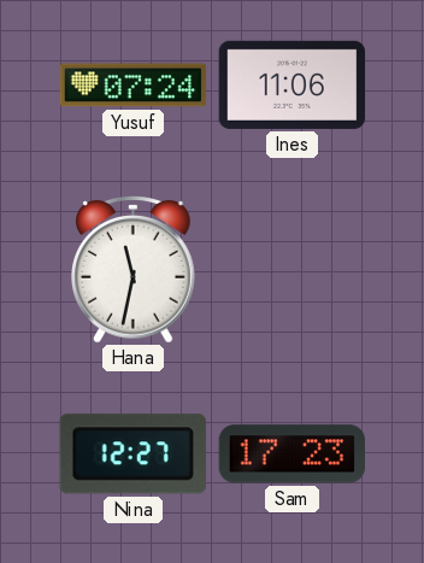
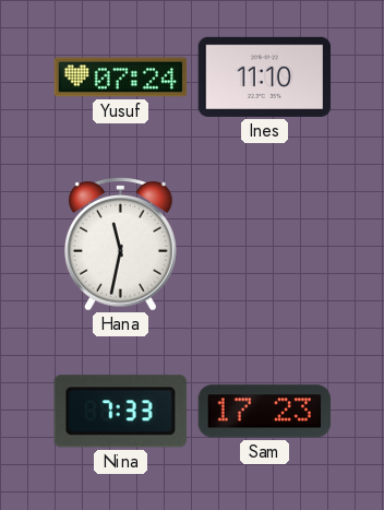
Ines: 11:06 -> 11:10
Nina: 12:27 -> 7:33
